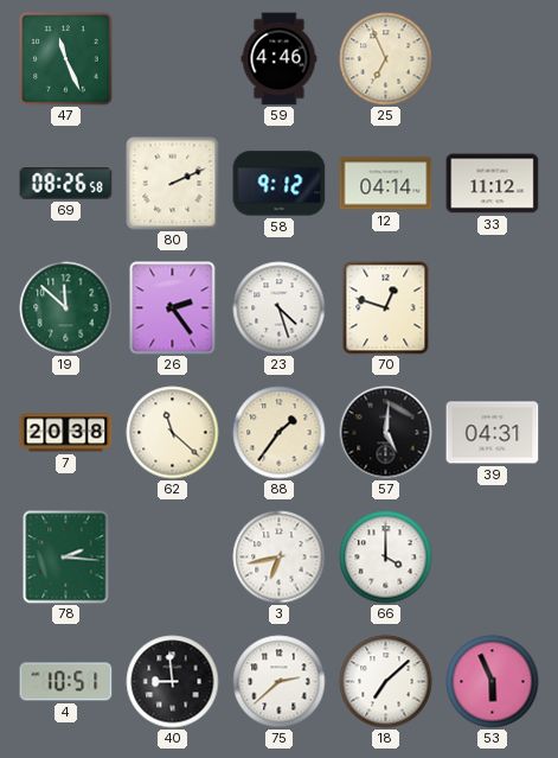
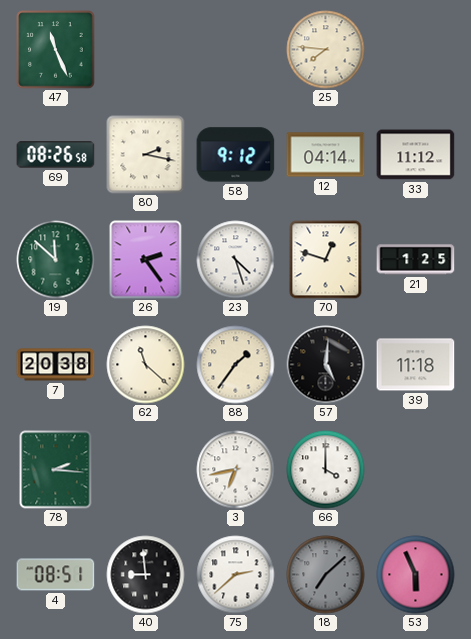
59: 4:46 -> none
25: 6:56 -> 7:46
80: 2:11 -> 2:17
21: none -> 1:25
39: 04:31 -> 11:18
4: 10:51 -> 08:51
18 dial: white -> grey
